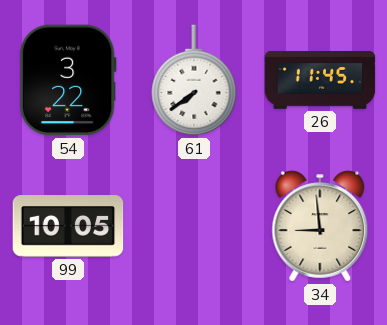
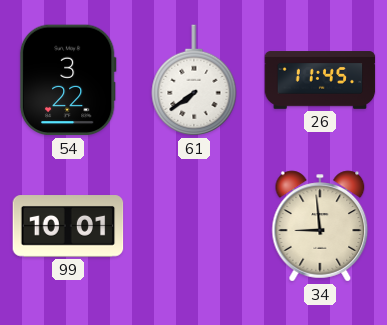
99: 10:05 -> 10:01
